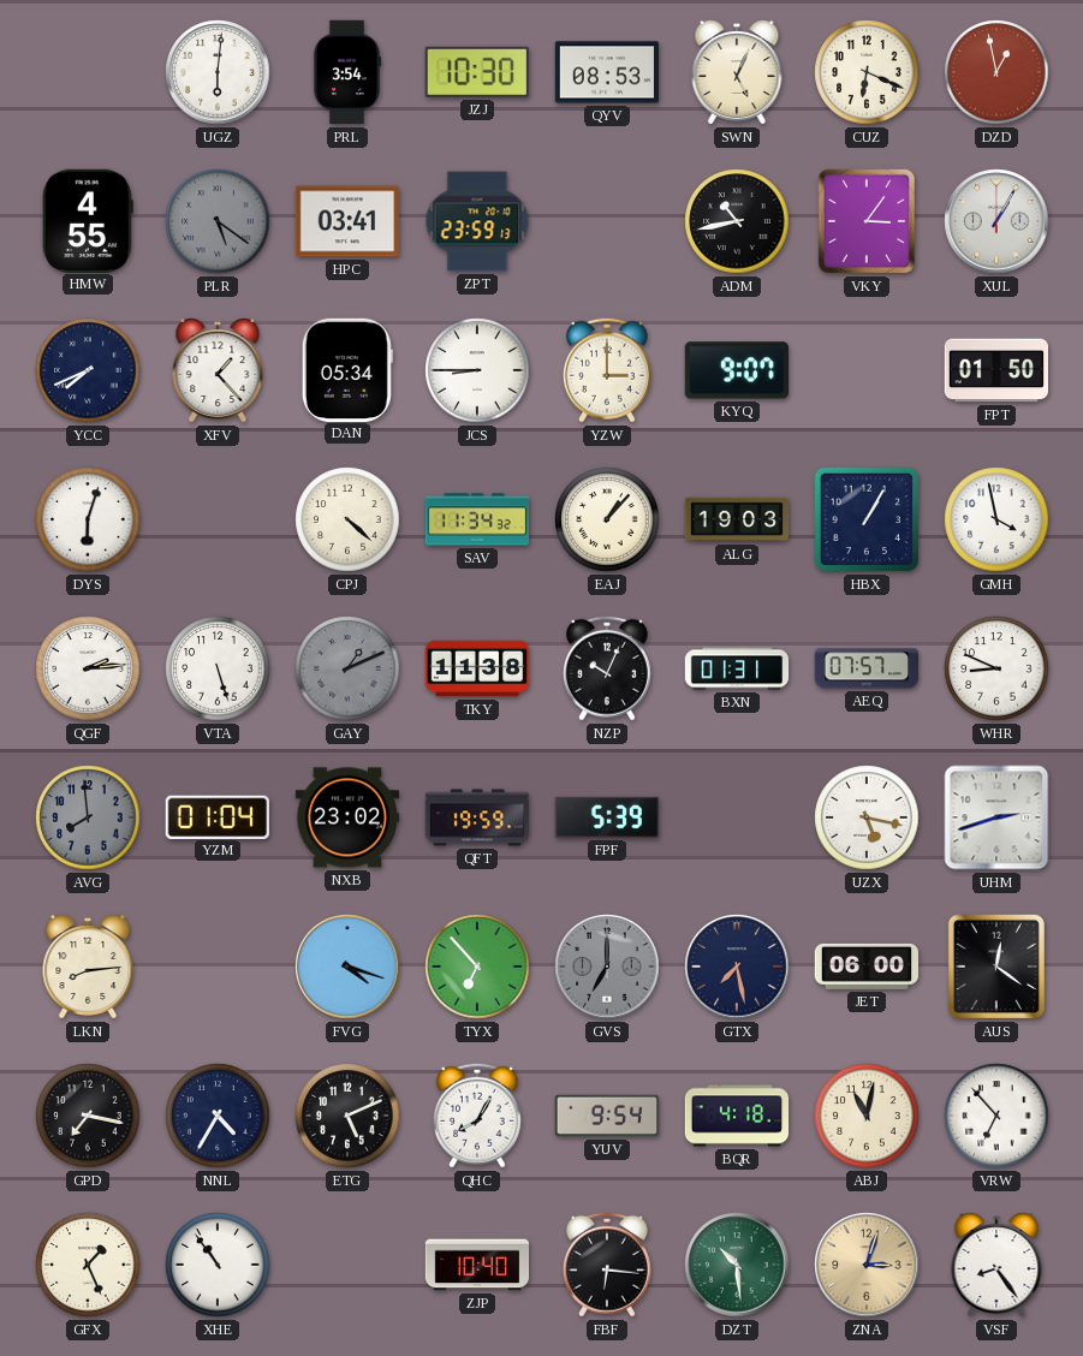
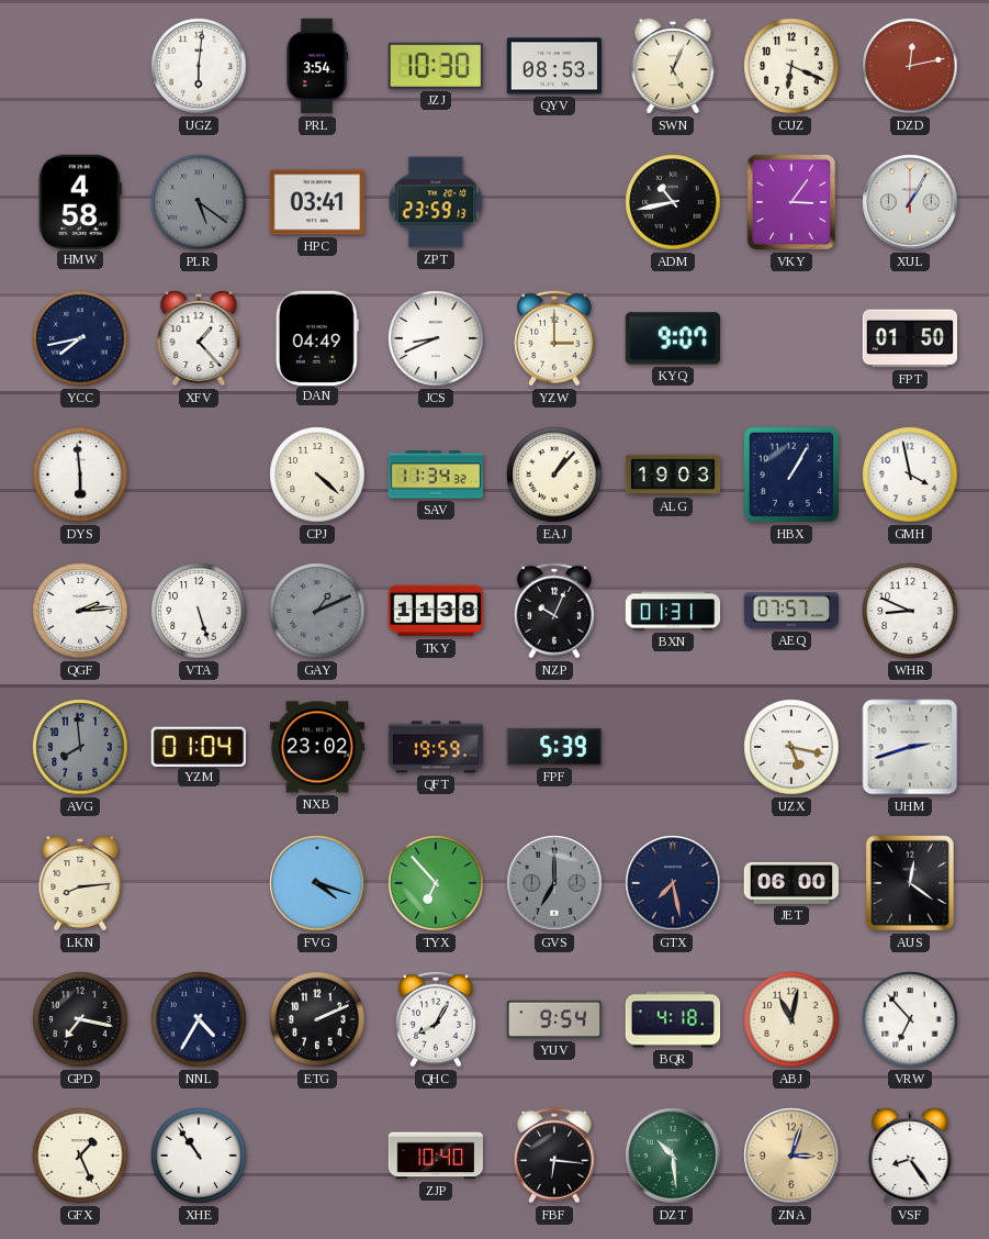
DZD: 12:58 -> 12:13
HMW: 4:55 -> 4:58
YCC: 7:41 -> 7:43
DAN: 05:34 -> 04:49
JCS: 8:45 -> 8:41
DYS: 6:03 -> 5:59
ETG: 5:11 -> 2:11
